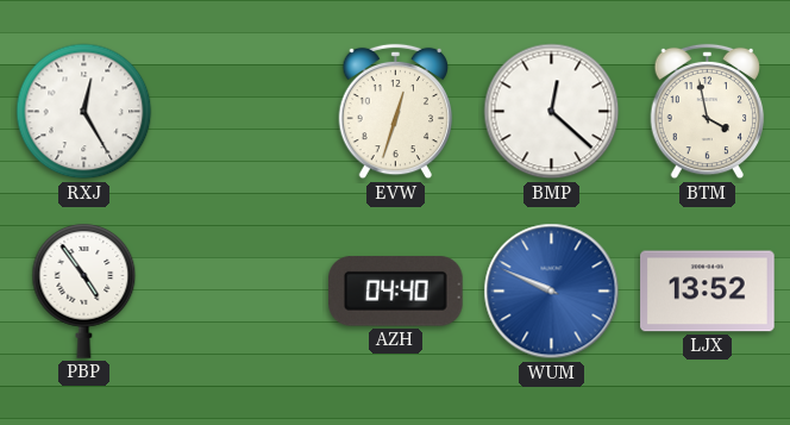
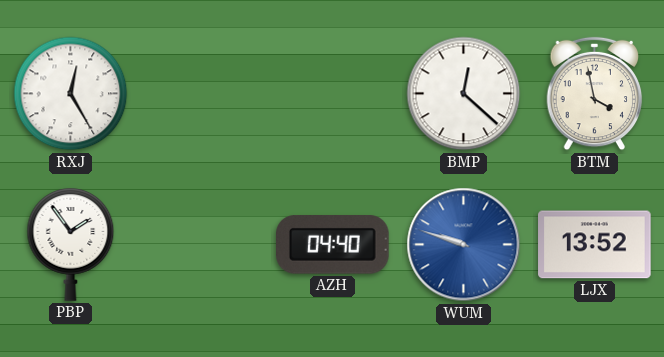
EVW: 12:33 -> none
PBP: 4:54 -> 1:54
WUM: 9:49 -> 9:48
